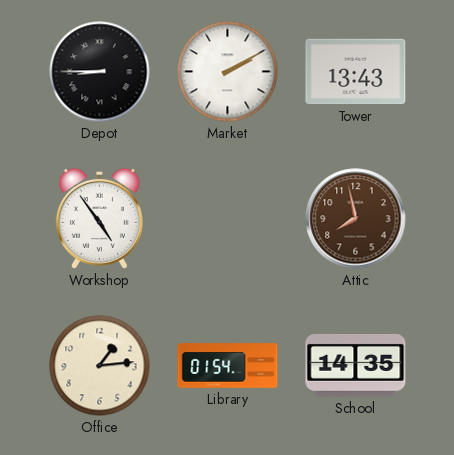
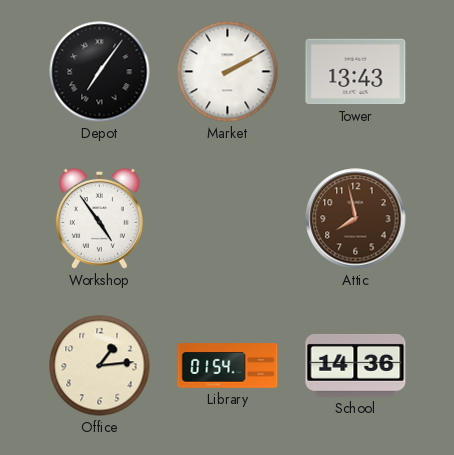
Depot: 8:45 -> 7:06
School: 14:35 -> 14:36
